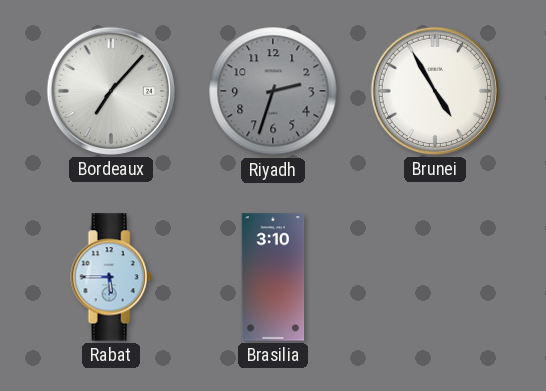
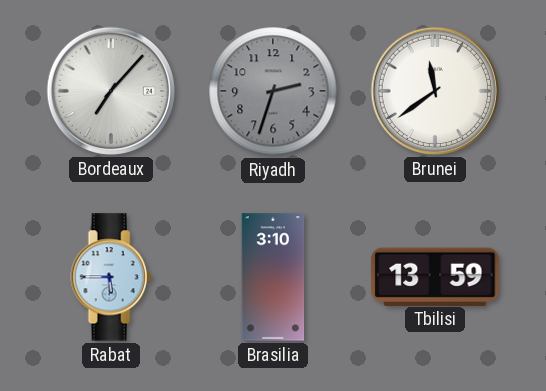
Brunei: 4:55 -> 11:39
Tbilisi: none -> 13:59
